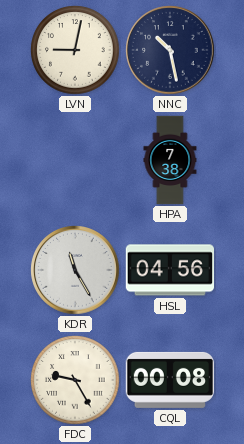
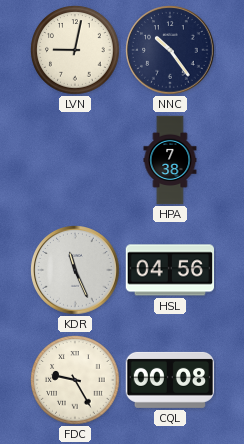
NNC: 10:28 -> 10:24
KDR: 11:25 -> 11:26
